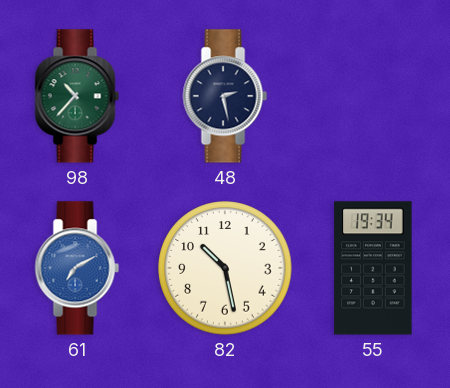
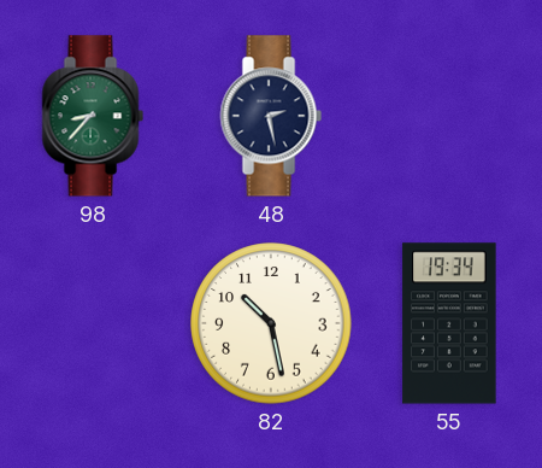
98: 10:37 -> 8:37
61: 7:10 -> none
